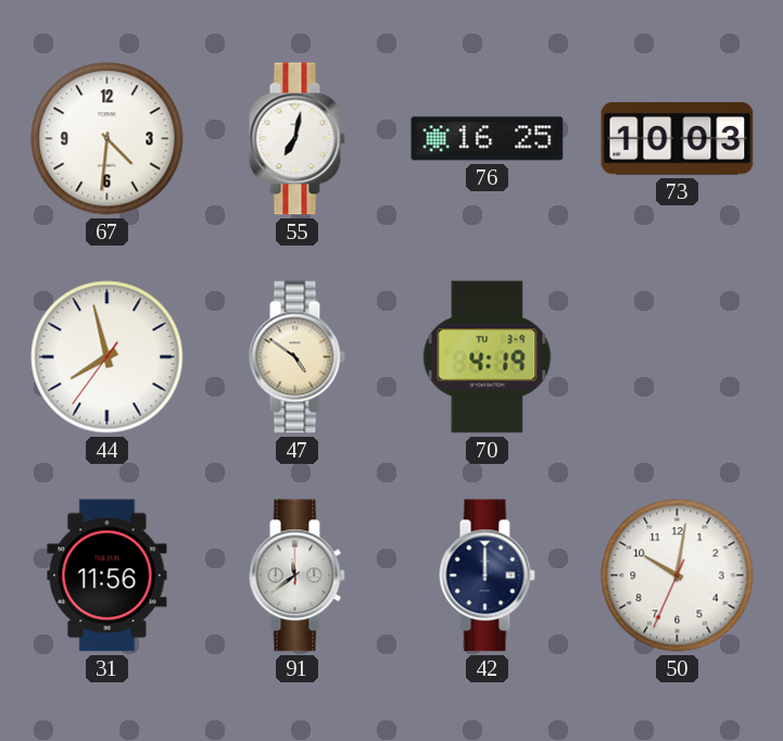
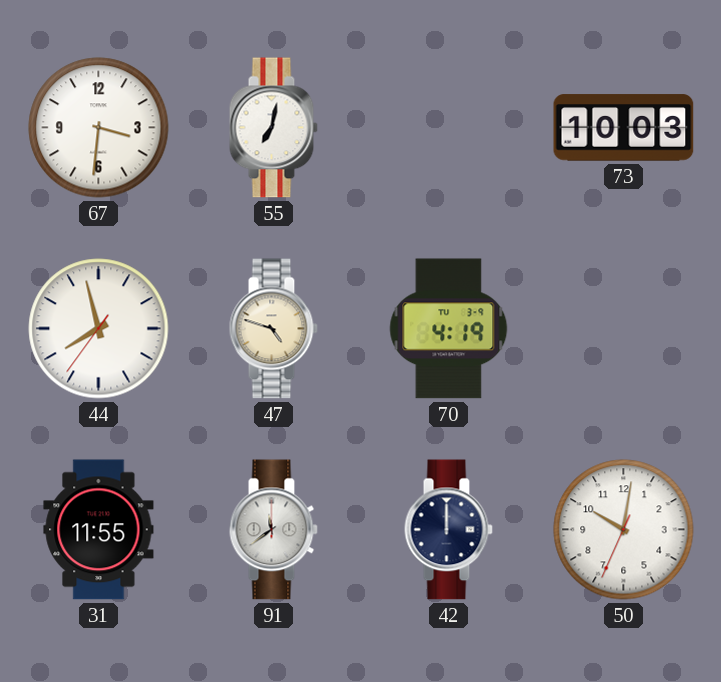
67: 4:31 -> 3:31
76: 16:25 -> none
47: 4:51 -> 4:48
31: 11:56 -> 11:55
